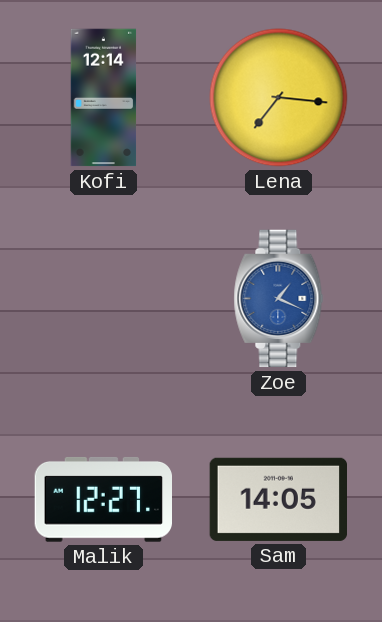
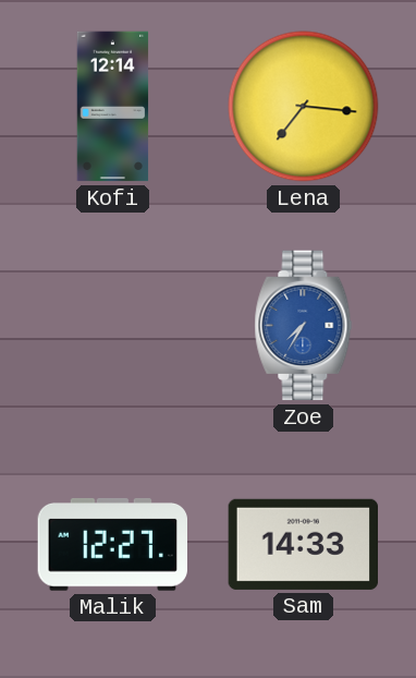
Zoe: 1:19 -> 7:35
Sam: 14:05 -> 14:33
